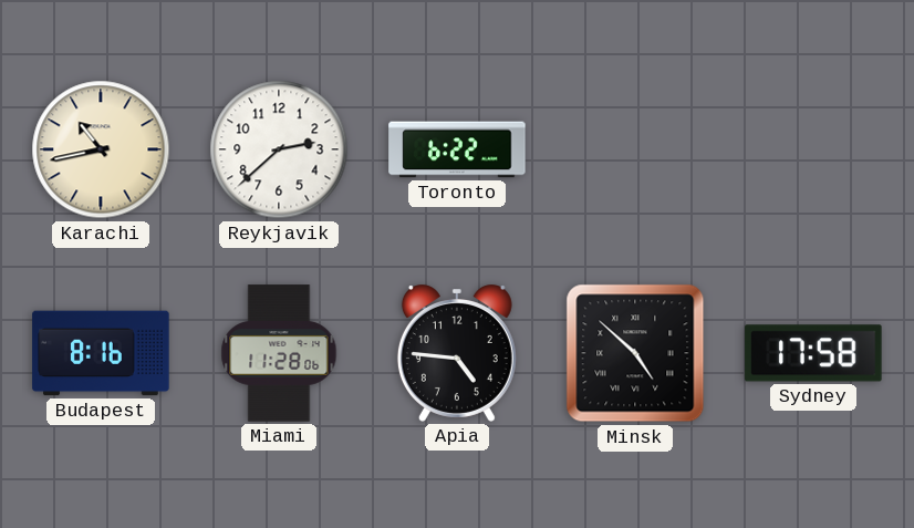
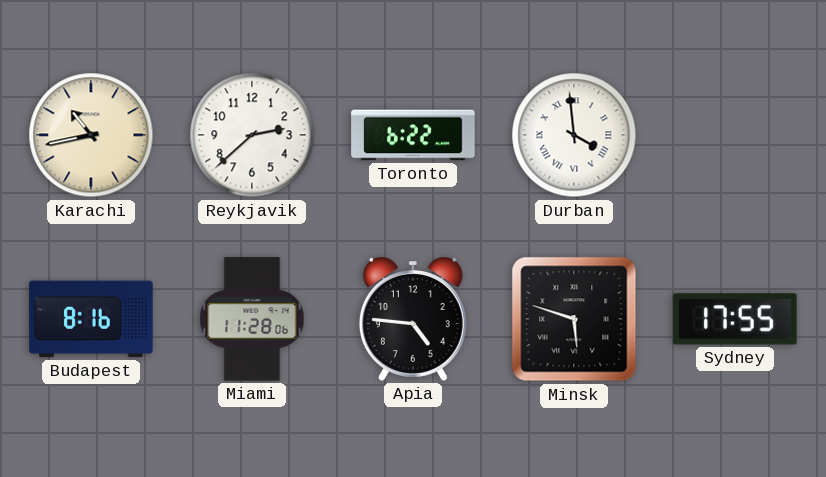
Durban: none -> 3:59
Minsk: 4:52 -> 5:48
Sydney: 17:58 -> 17:55
